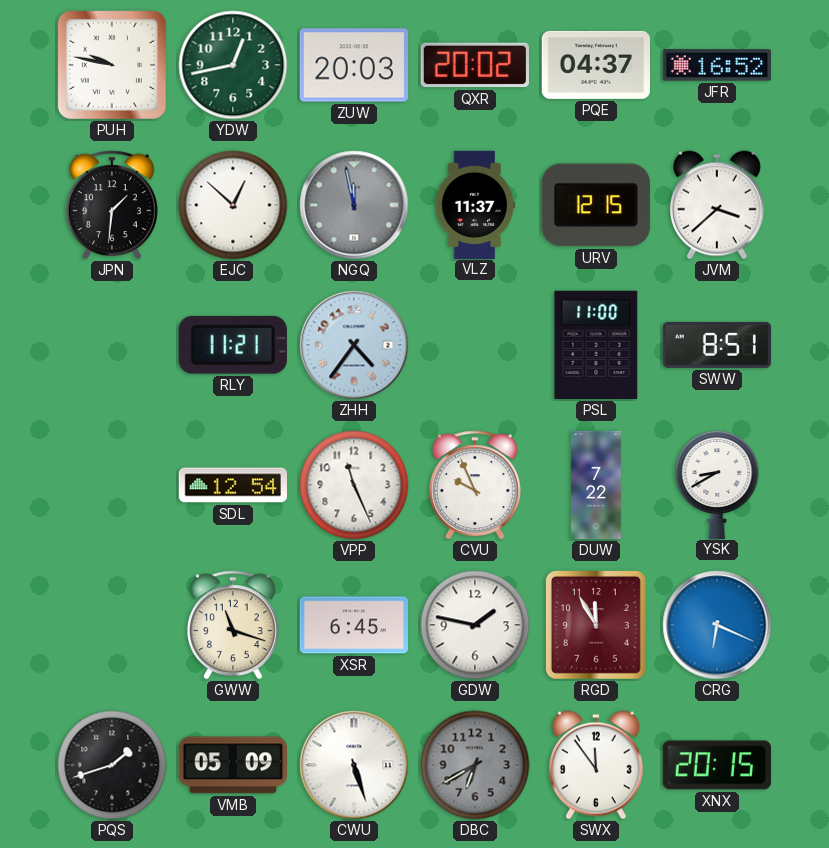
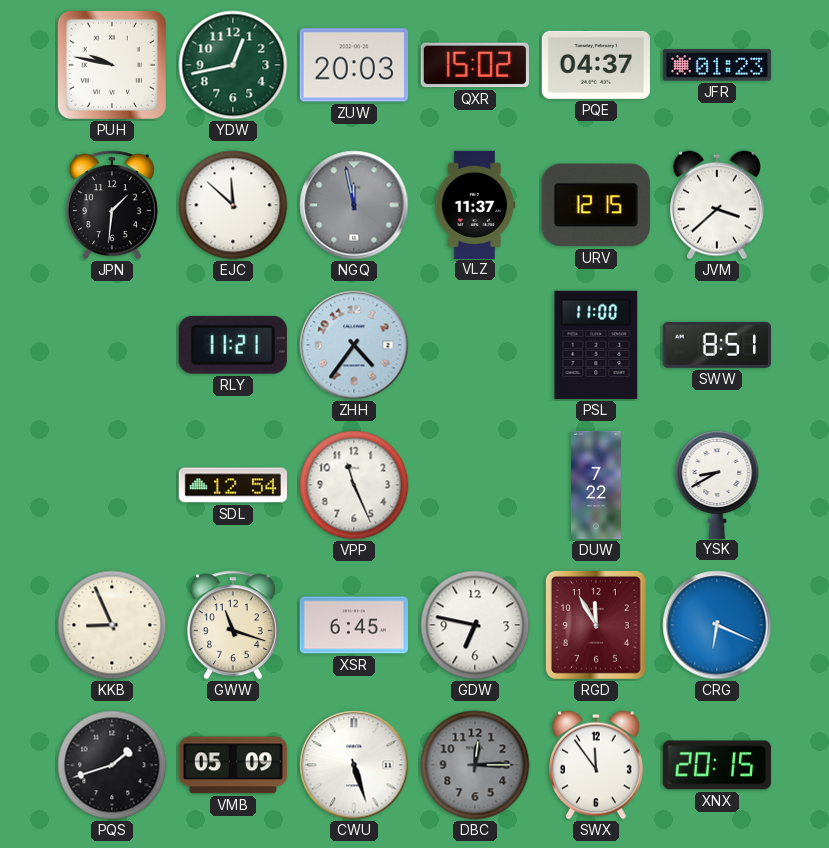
QXR: 20:02 -> 15:02
JFR: 16:52 -> 01:23
EJC: 12:52 -> 11:52
CVU: 9:56 -> none
KKB: none -> 8:56
GDW: 1:47 -> 6:47
DBC: 6:40 -> 12:15
